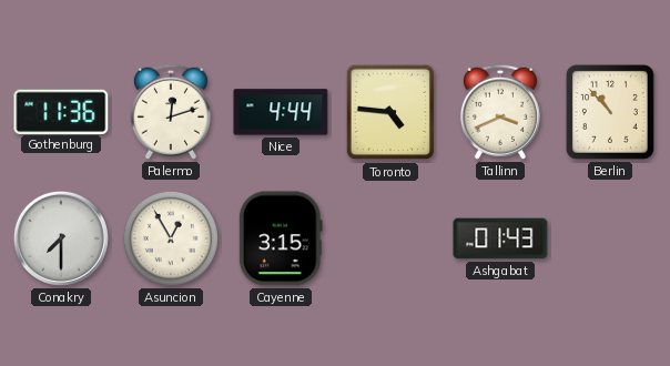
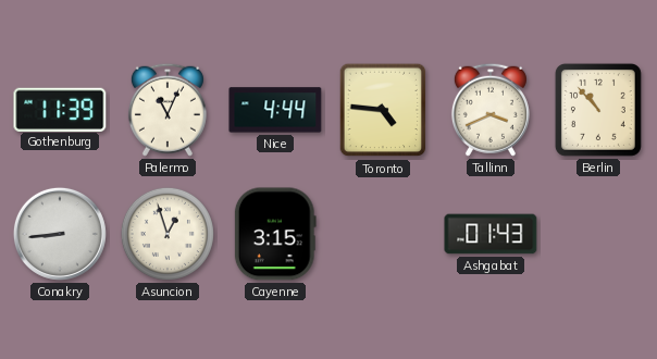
Gothenburg: 11:36 -> 11:39
Palermo: 12:12 -> 11:04
Conakry: 7:30 -> 8:44
Asuncion: 12:55 -> 12:57
